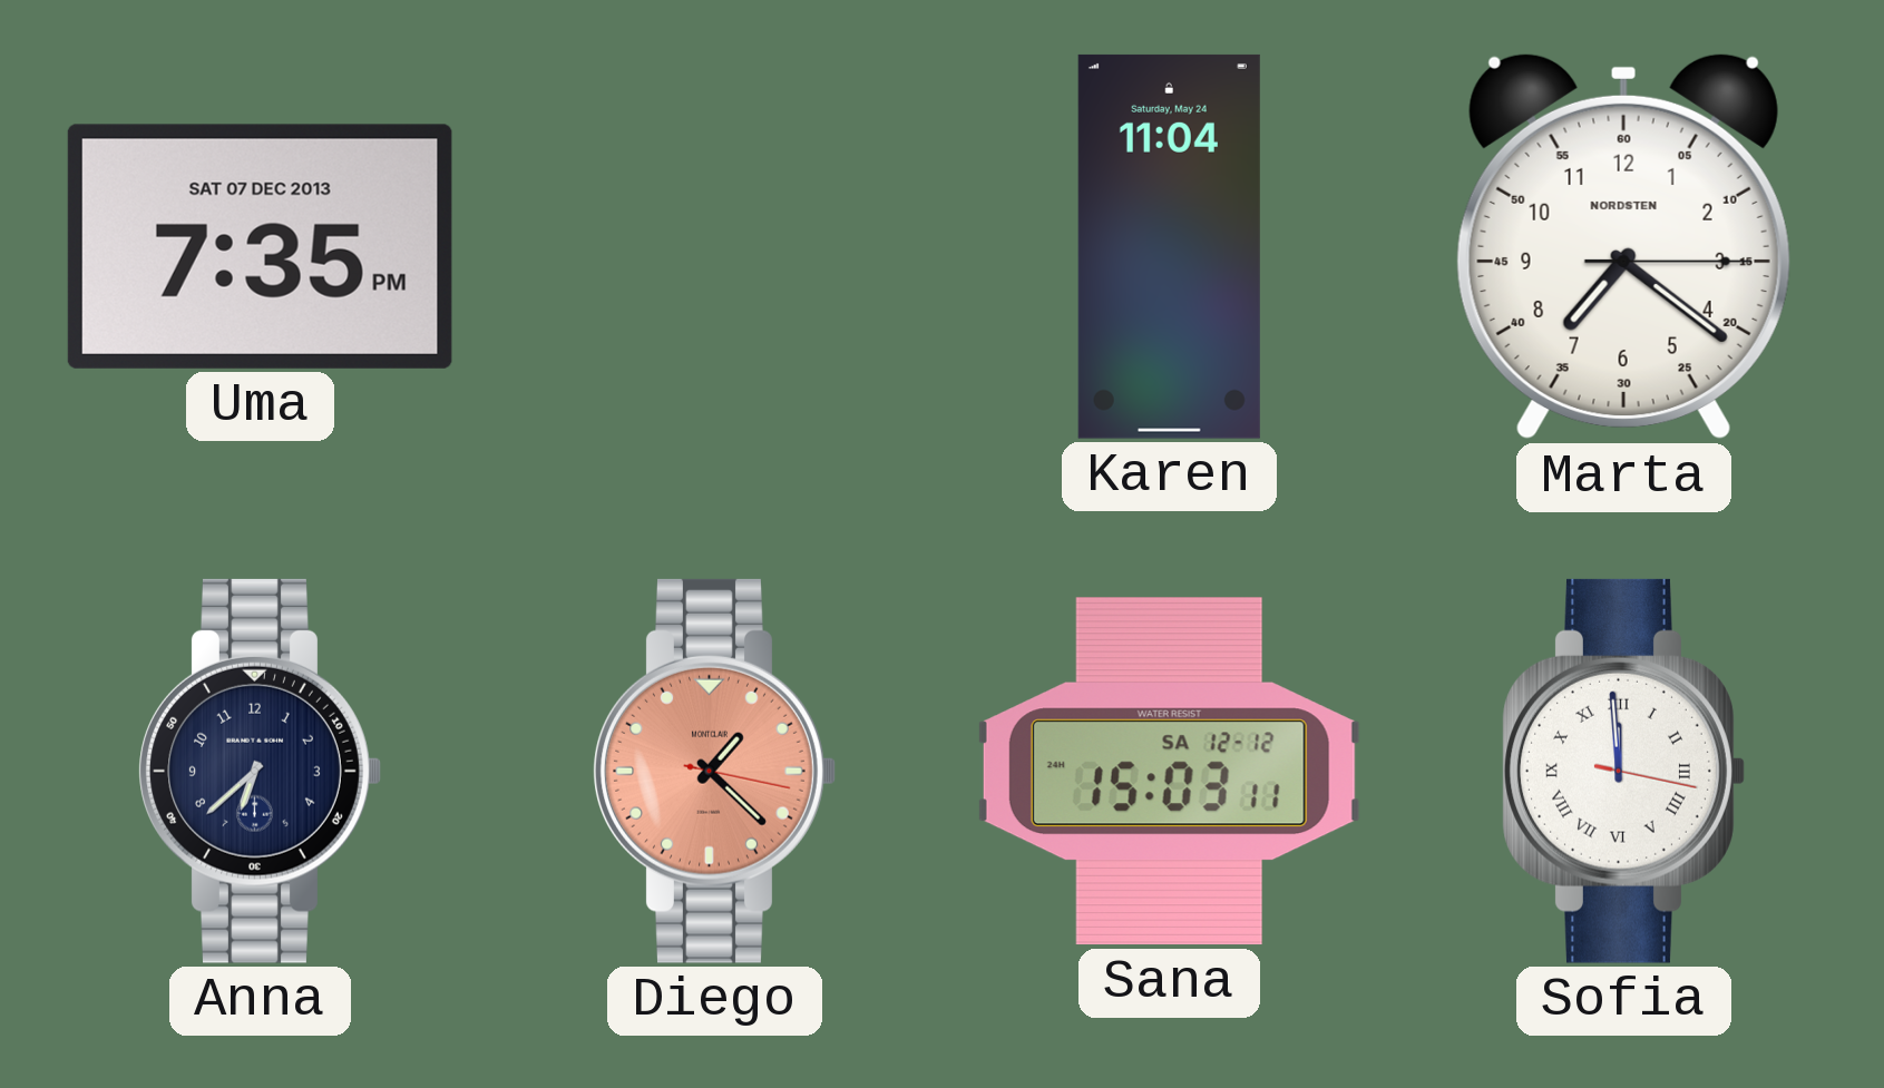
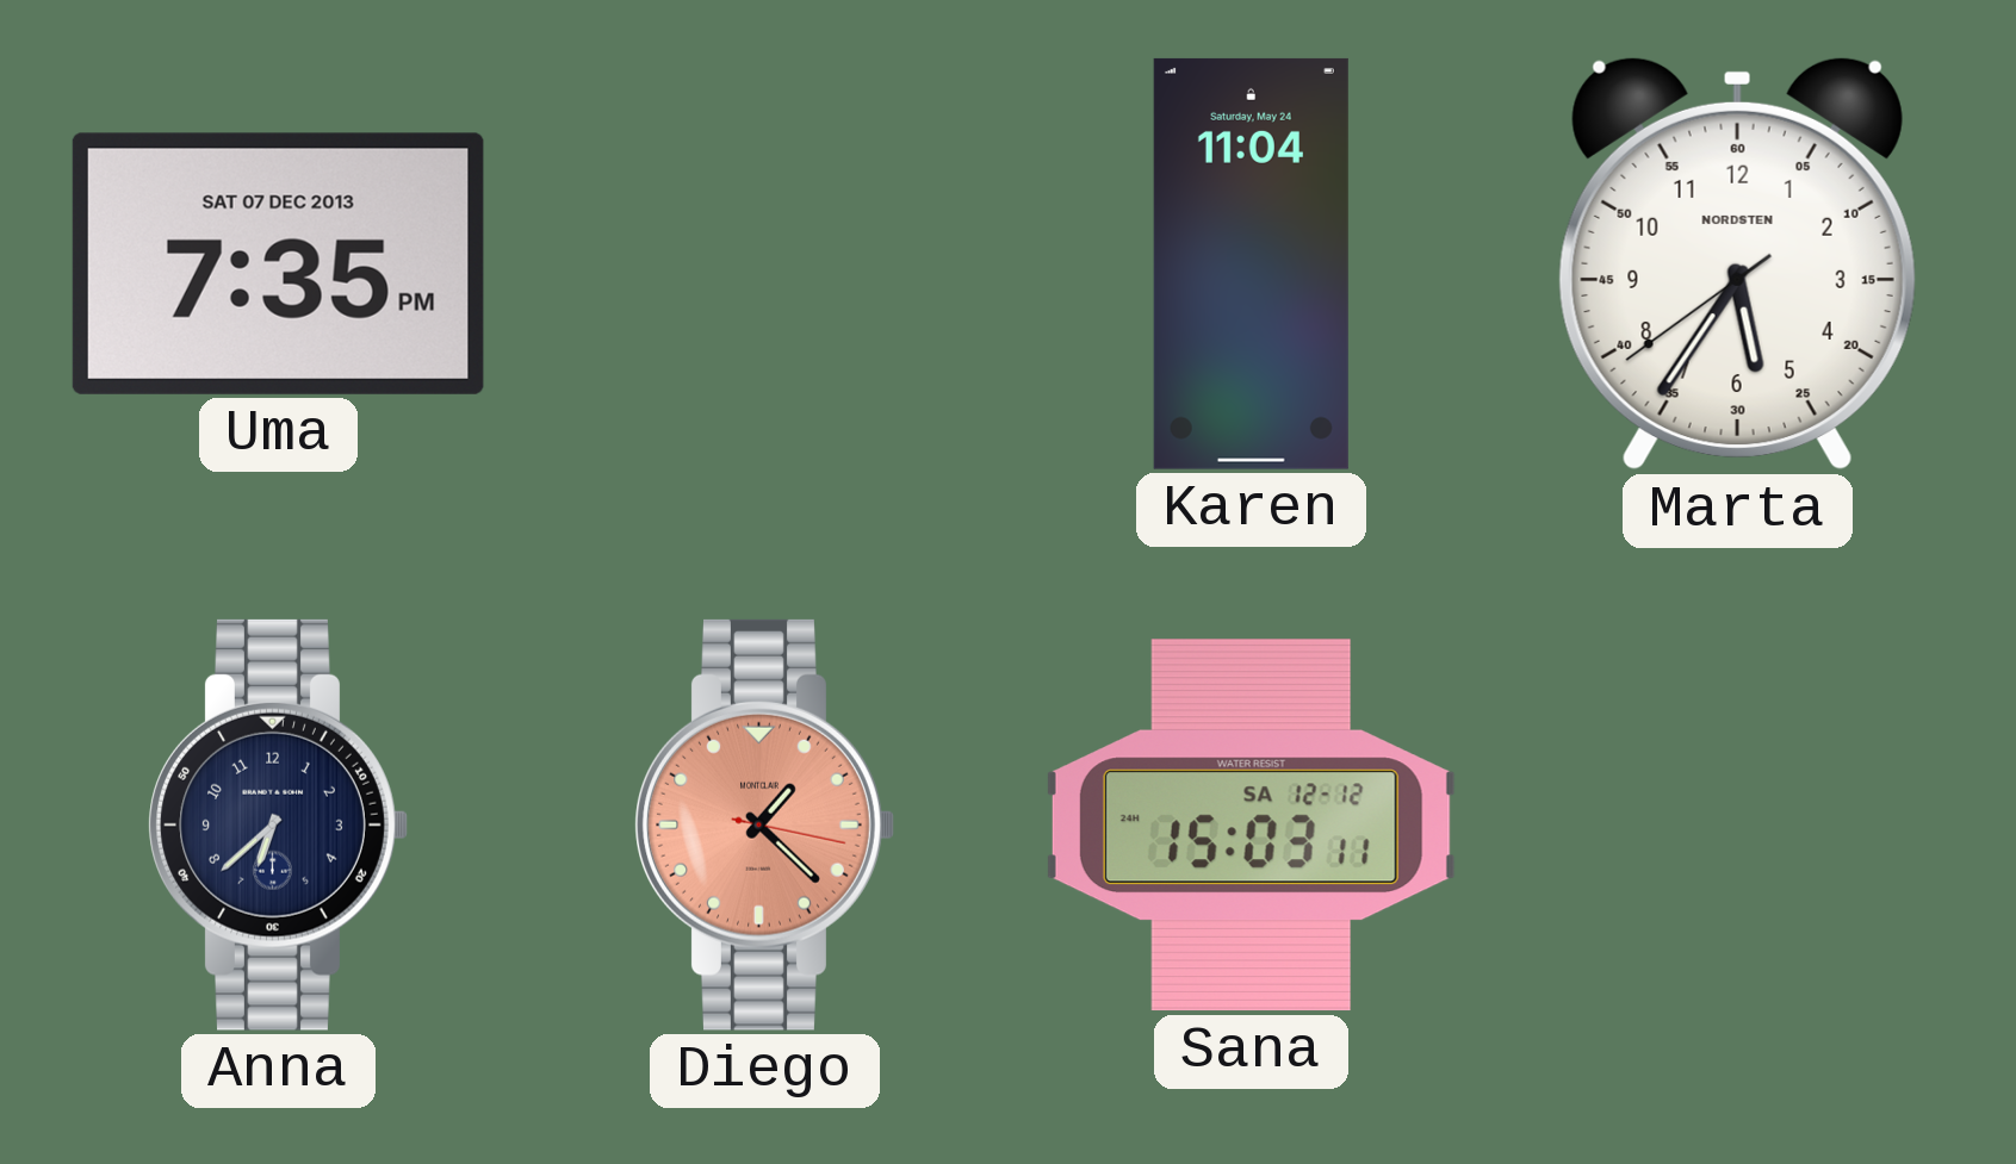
Marta: 7:21 -> 5:35
Sofia: 11:59 -> none
